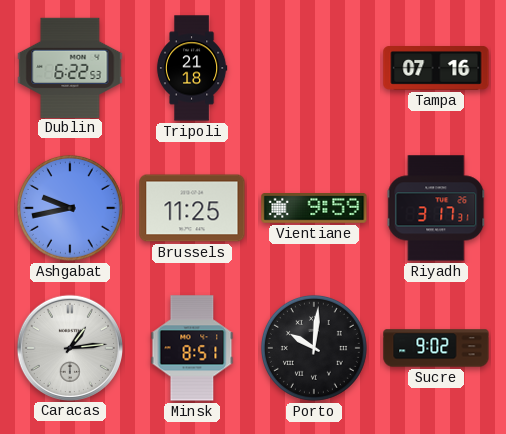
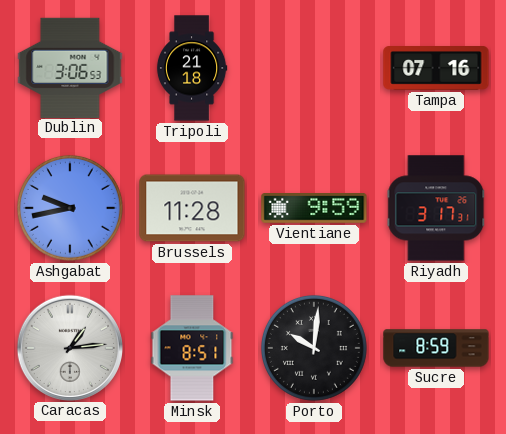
Dublin: 6:22 -> 3:06
Brussels: 11:25 -> 11:28
Sucre: 9:02 -> 8:59
